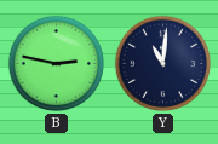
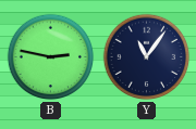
Y: 11:01 -> 11:06
